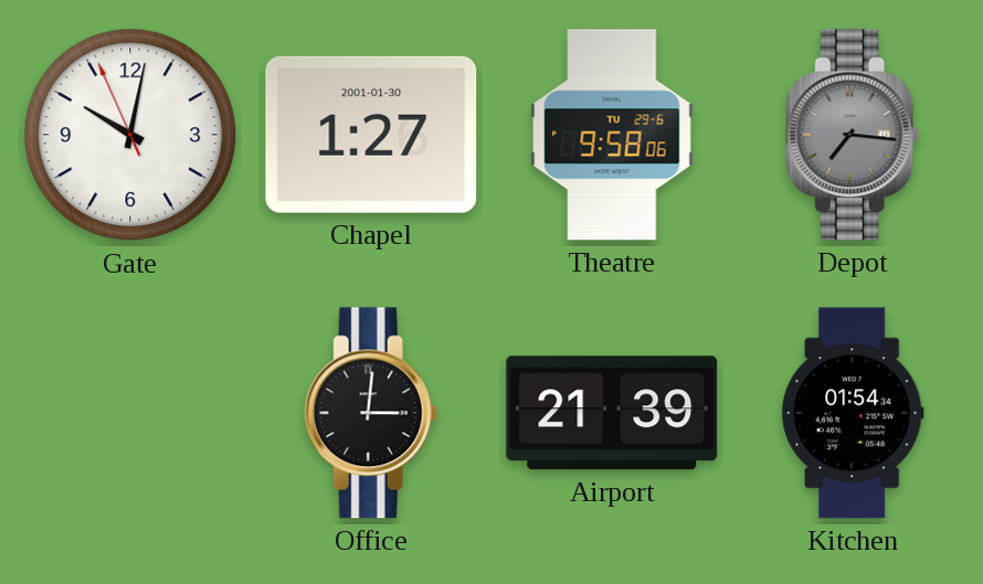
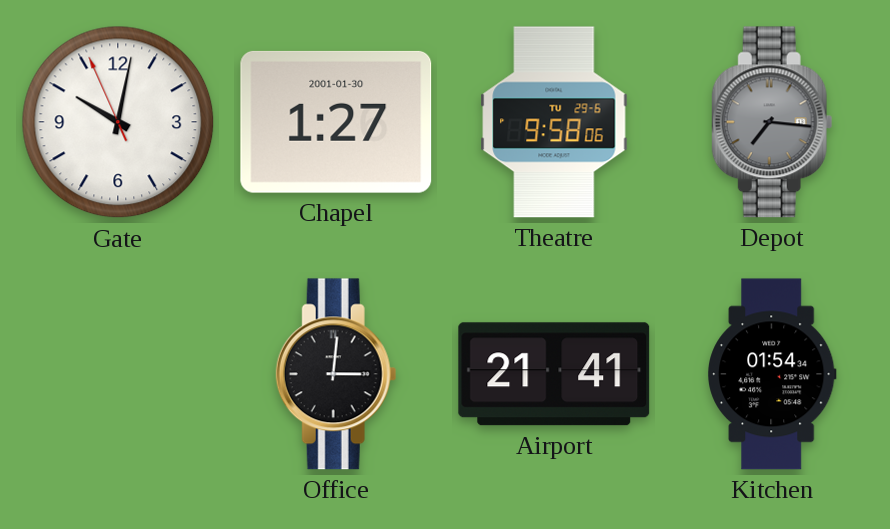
Airport: 21:39 -> 21:41
